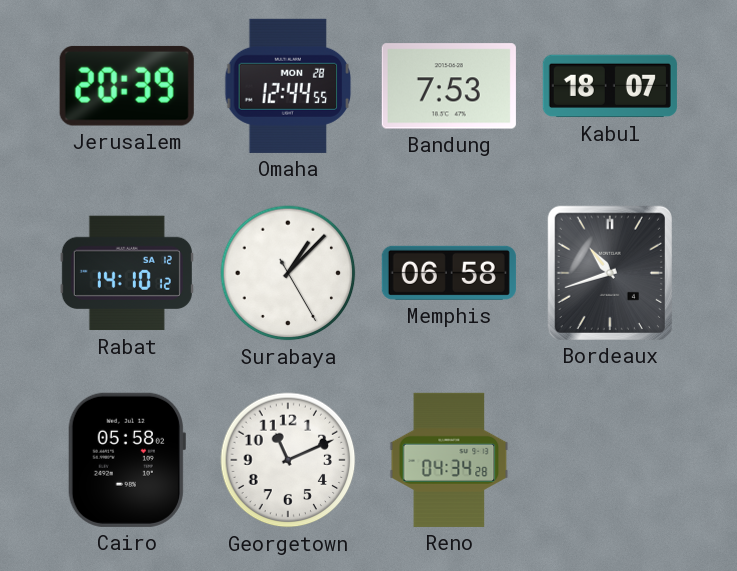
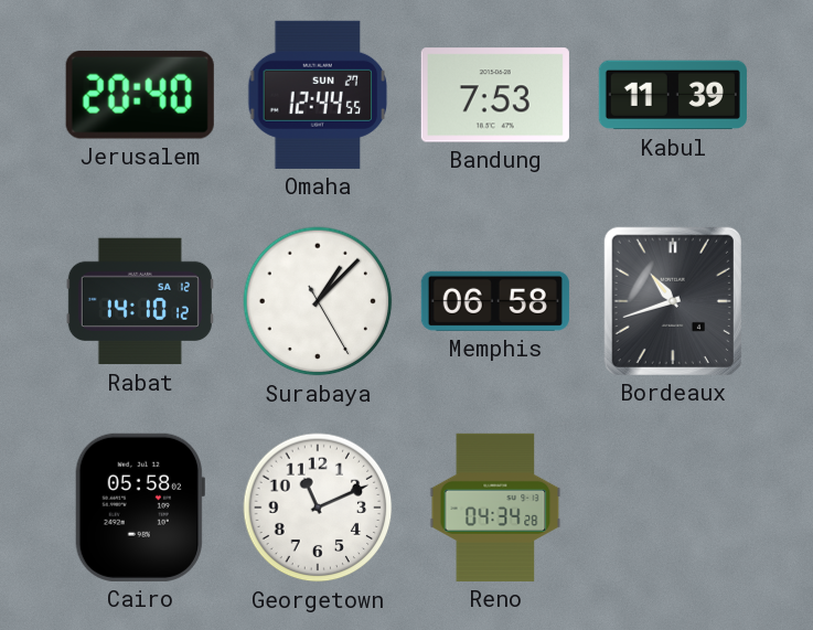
Jerusalem: 20:39 -> 20:40
Omaha date: MON 28 -> SUN 27
Kabul: 18:07 -> 11:39
